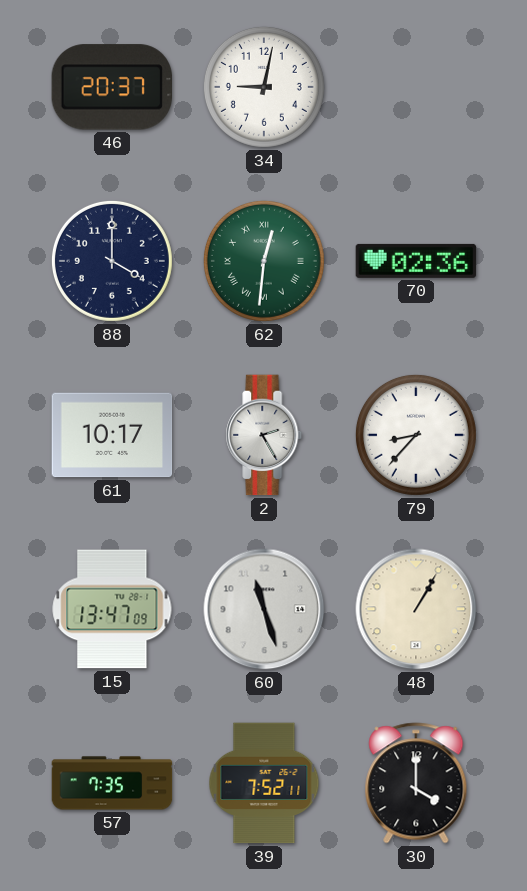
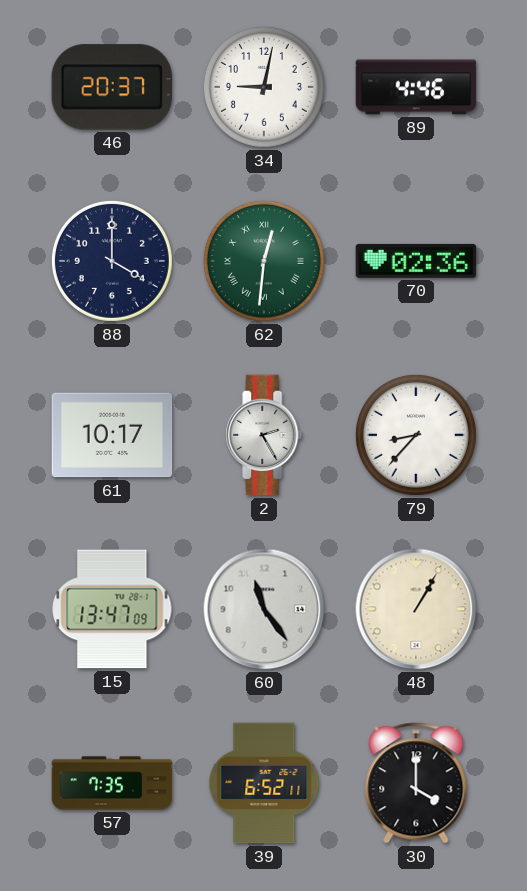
89: none -> 4:46
60: 11:27 -> 11:24
39: 7:52 -> 6:52
